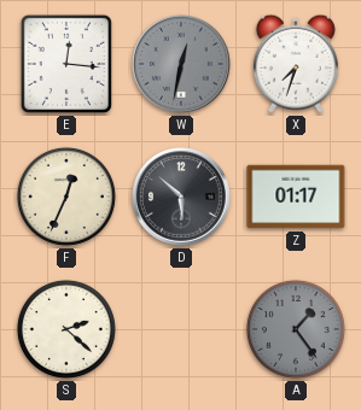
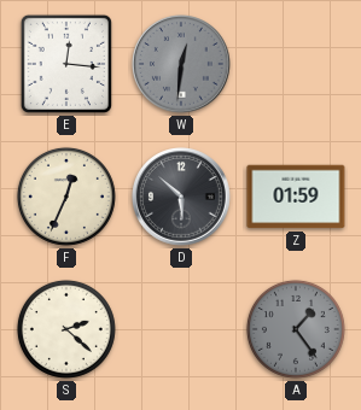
W: 12:32 -> 12:31
X: 7:33 -> none
Z: 01:17 -> 01:59
